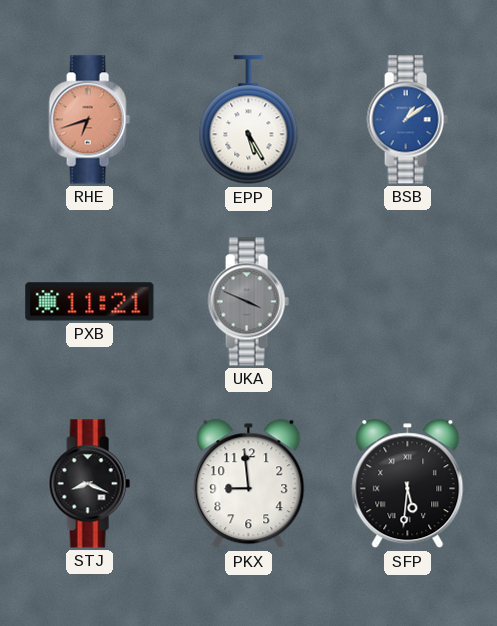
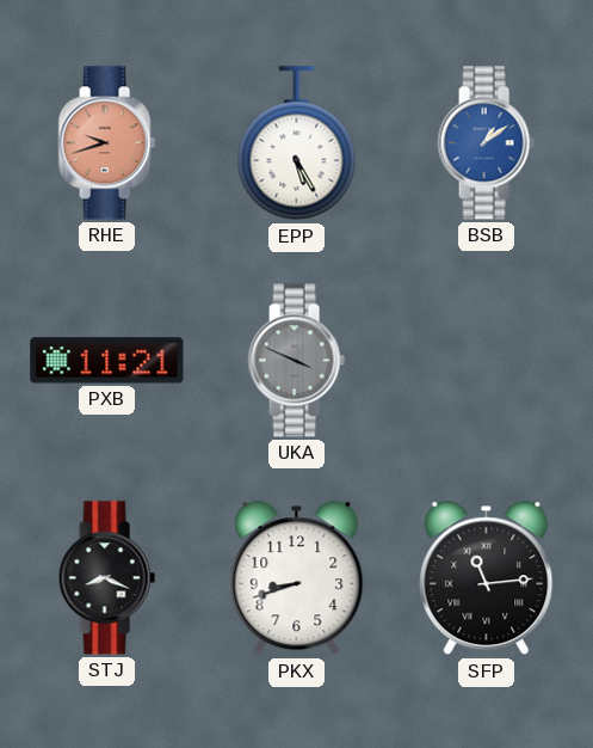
RHE: 6:42 -> 9:42
PKX: 8:59 -> 8:42
SFP: 5:31 -> 11:14
